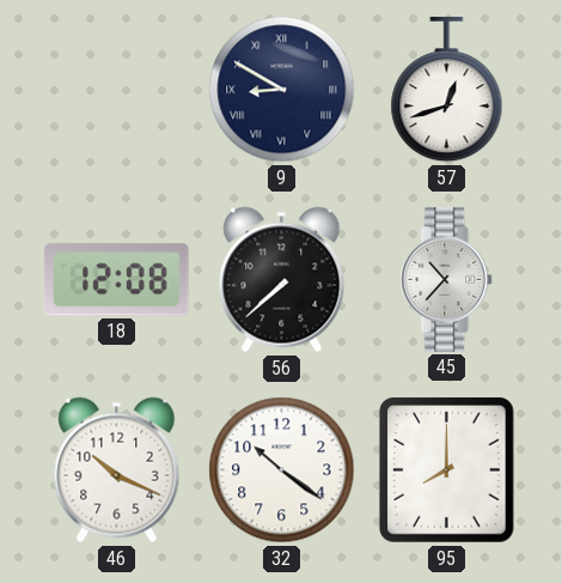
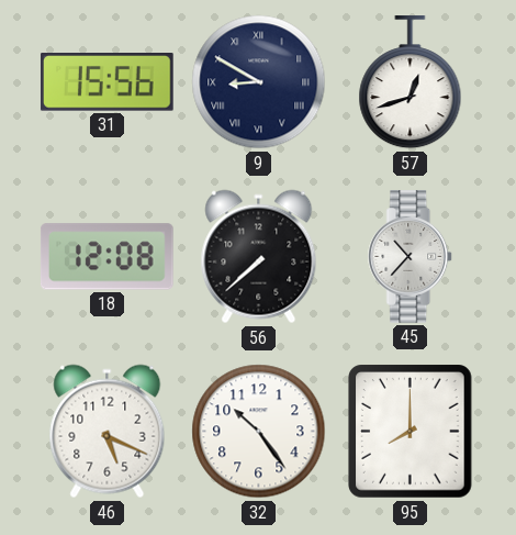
31: none -> 15:56
46: 10:19 -> 5:19
32: 10:21 -> 10:24
